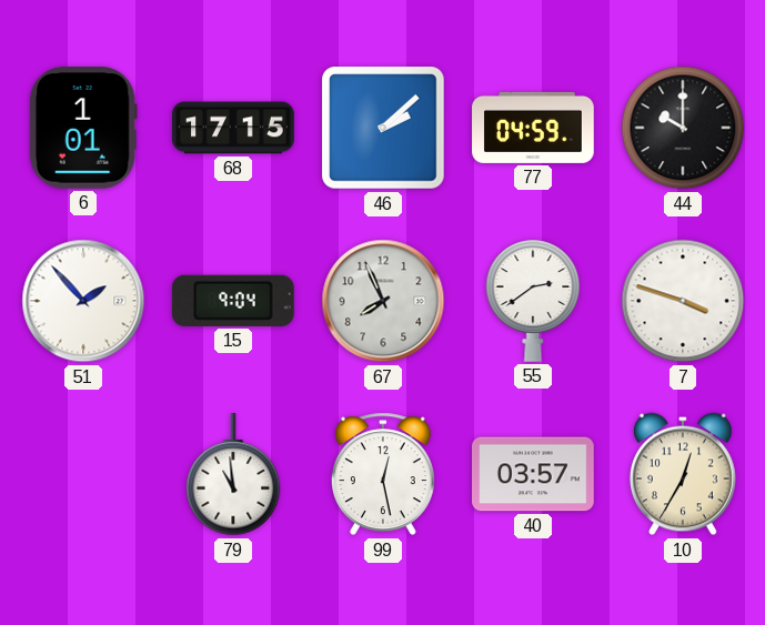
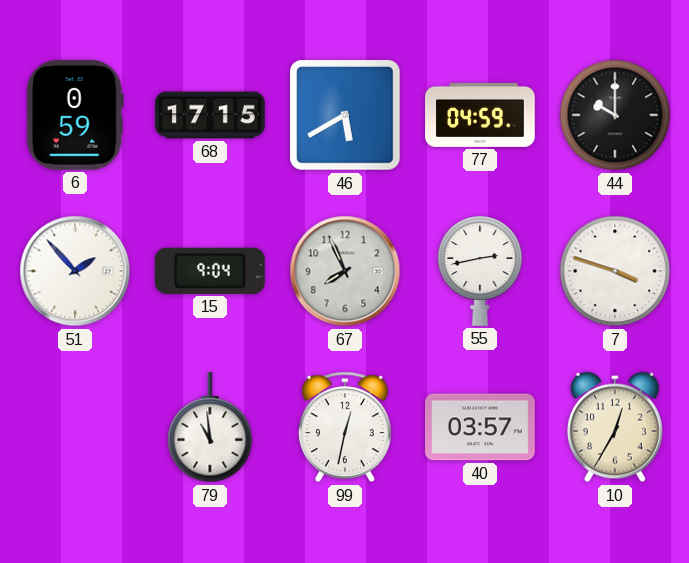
6: 1:01 -> 0:59
46: 2:08 -> 5:40
55: 2:39 -> 2:43
99: 12:28 -> 12:32
